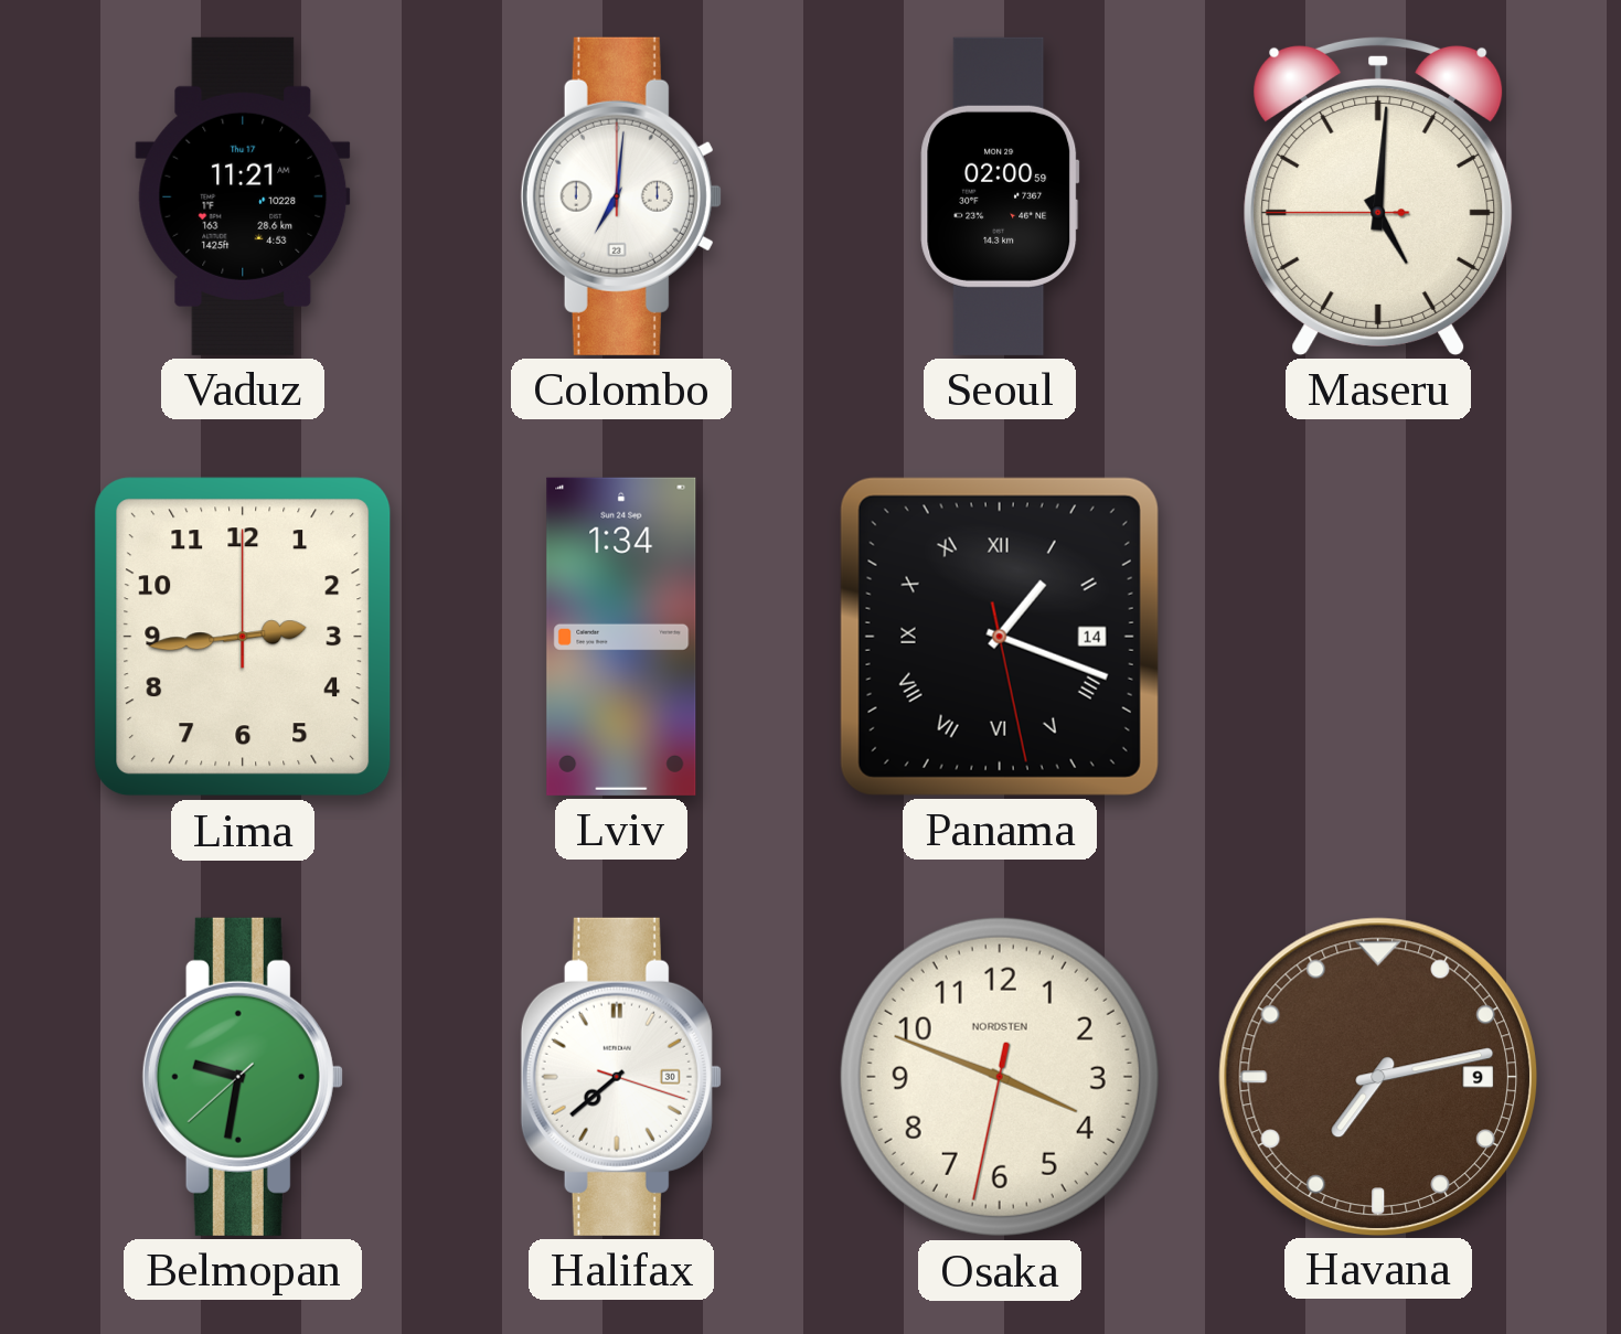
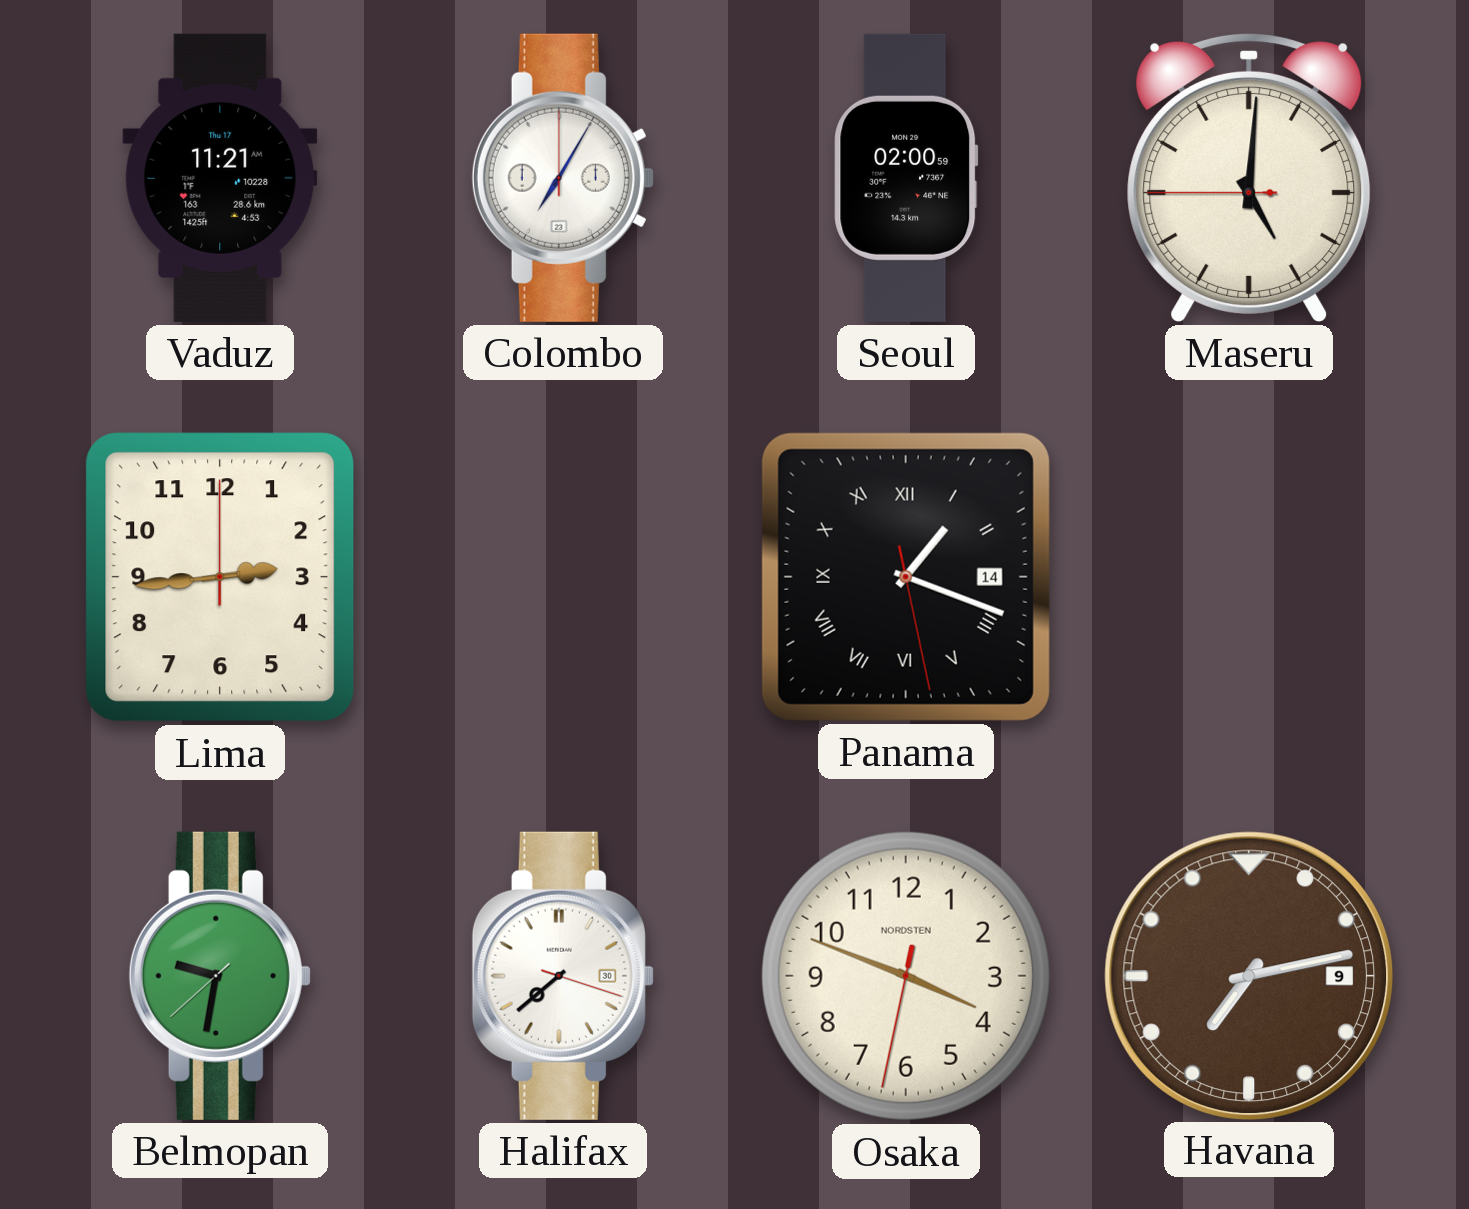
Colombo: 7:01 -> 7:05
Lviv: 1:34 -> none
